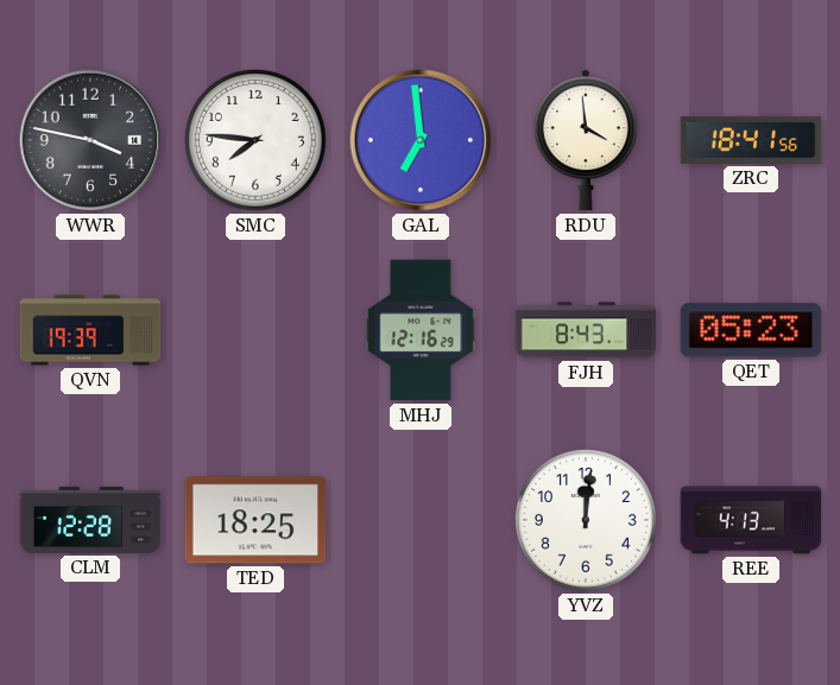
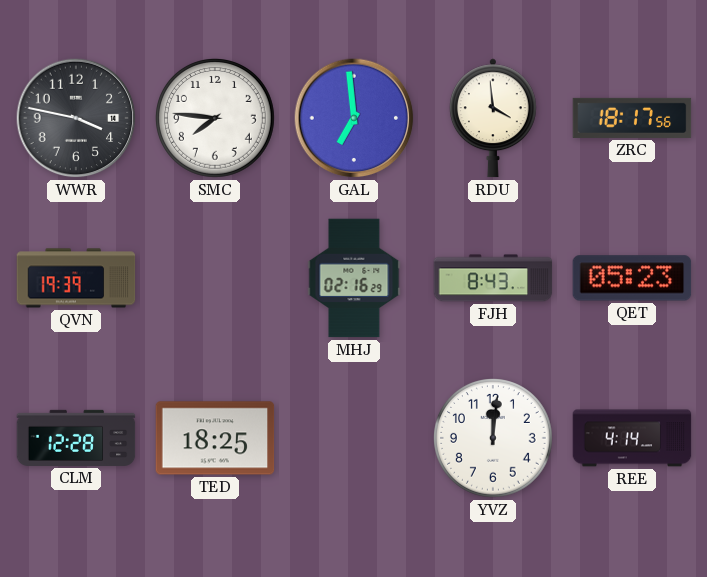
ZRC: 18:41 -> 18:17
MHJ: 12:16 -> 02:16
REE: 4:13 -> 4:14
